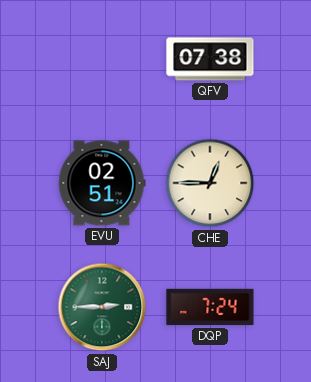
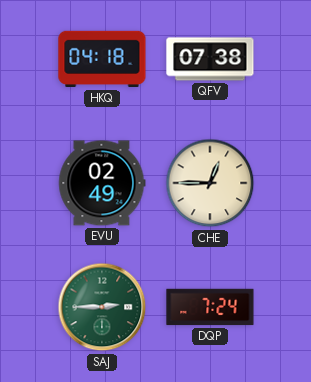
HKQ: none -> 04:18
EVU: 02:51 -> 02:49
